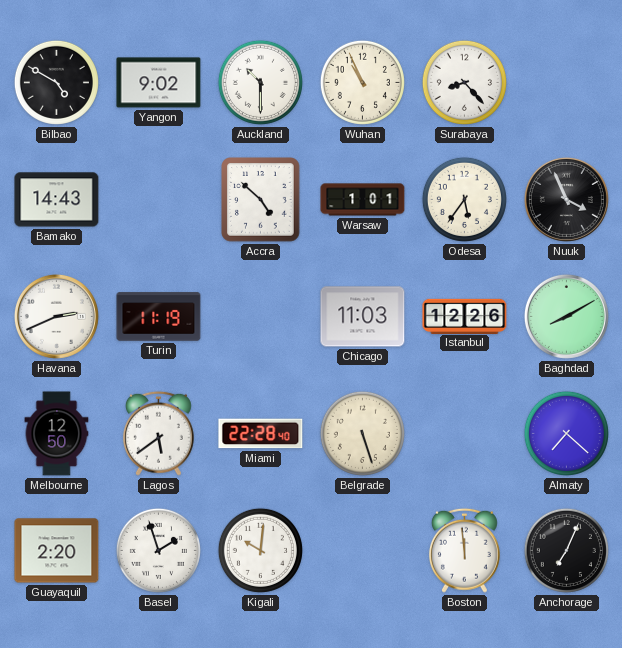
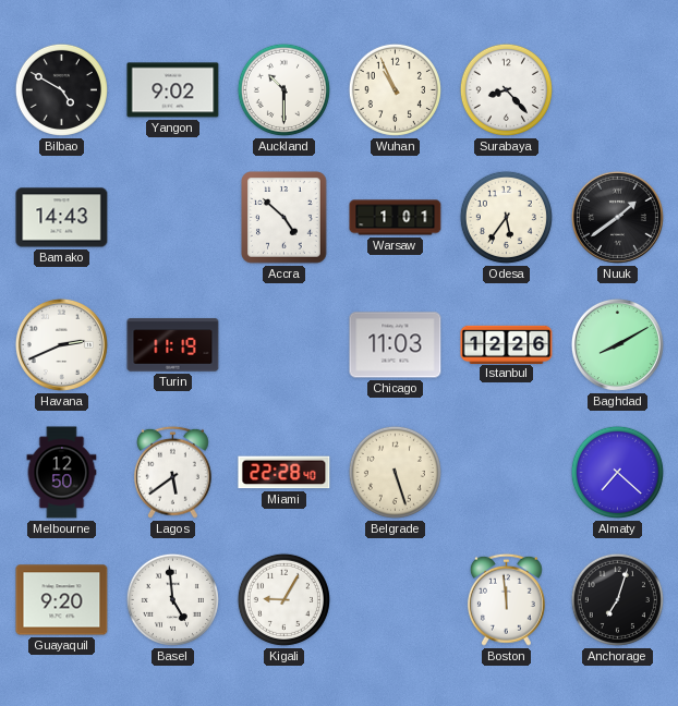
Nuuk: 3:56 -> 1:39
Guayaquil: 2:20 -> 9:20
Basel: 1:57 -> 4:59
Kigali: 10:01 -> 9:05
Anchorage: 7:04 -> 7:03
